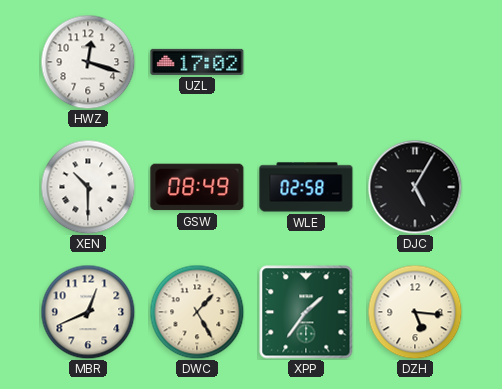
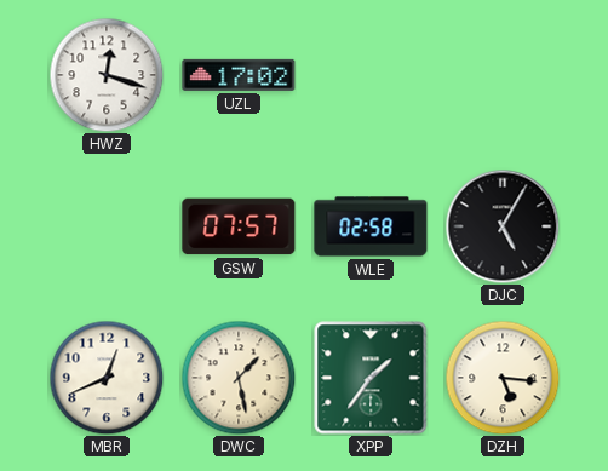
XEN: 10:30 -> none
GSW: 08:49 -> 07:57
DWC: 1:25 -> 1:28
